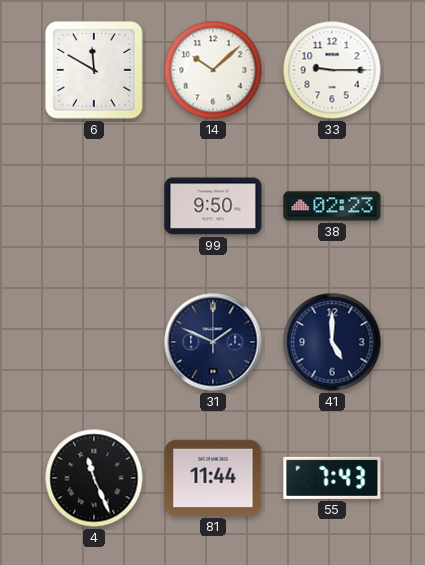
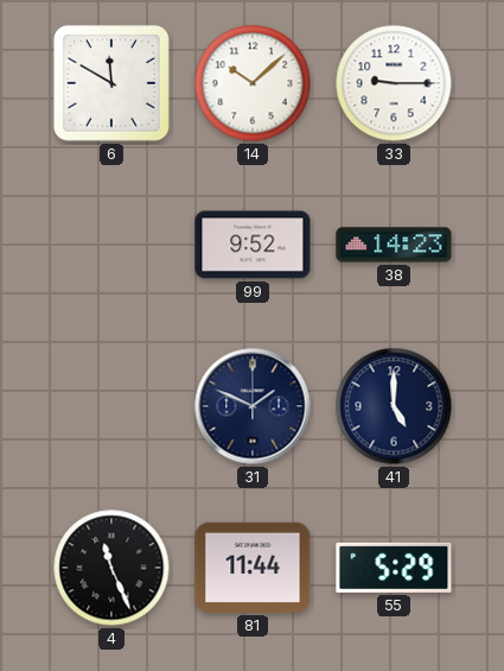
99: 9:50 -> 9:52
38: 02:23 -> 14:23
55: 7:43 -> 5:29
